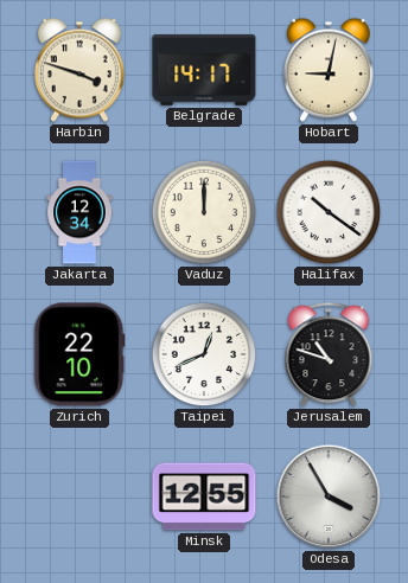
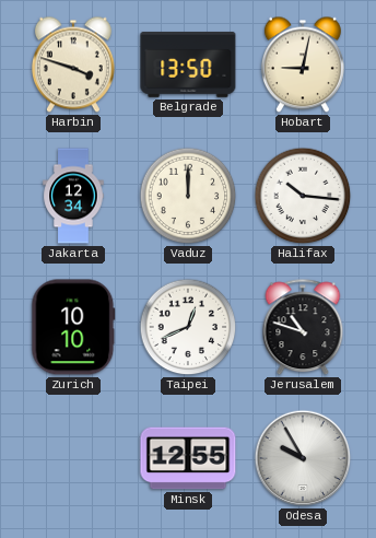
Belgrade: 14:17 -> 13:50
Halifax: 10:21 -> 10:16
Zurich: 22:10 -> 10:10
Odesa: 3:55 -> 9:55
